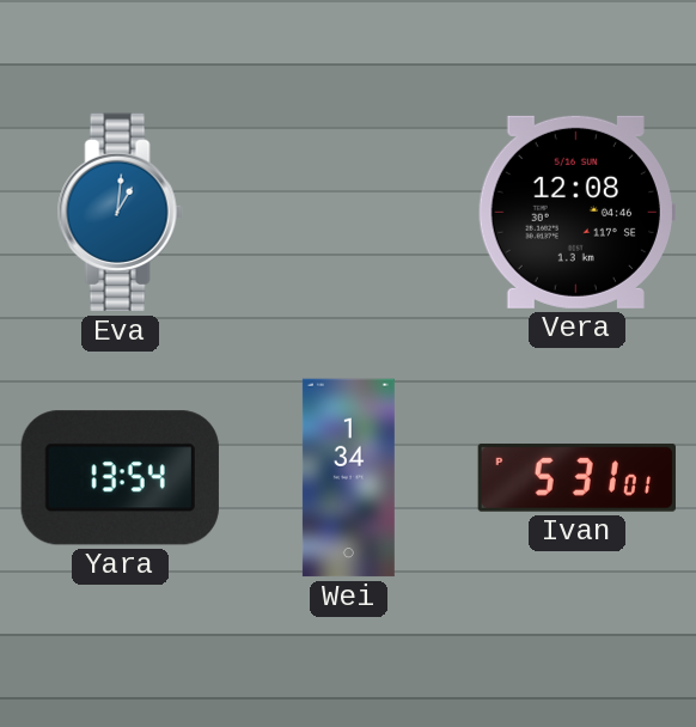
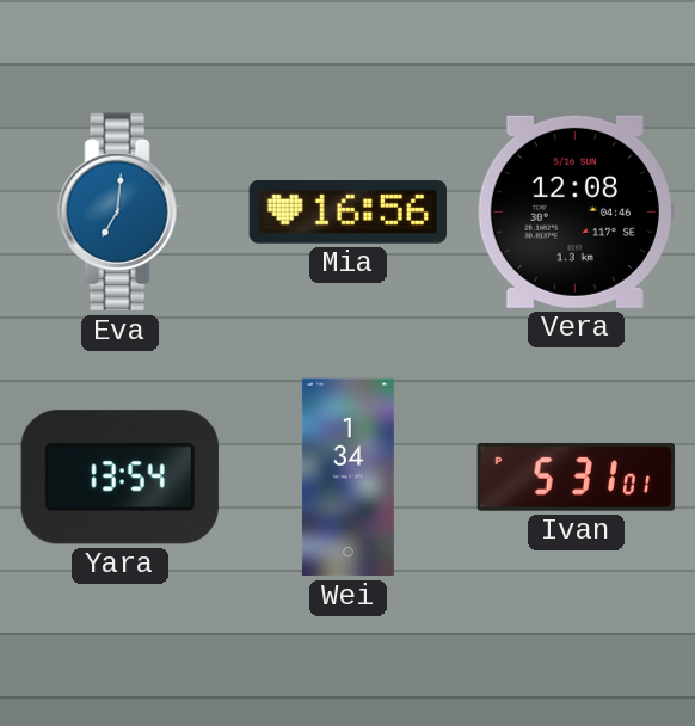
Eva: 1:01 -> 7:01
Mia: none -> 16:56
